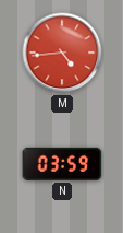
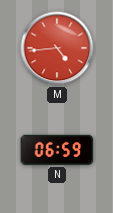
N: 03:59 -> 06:59
